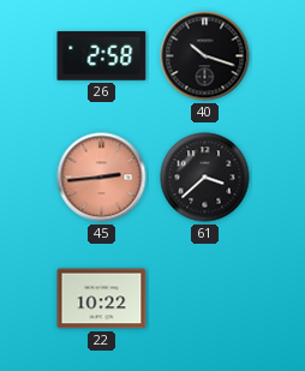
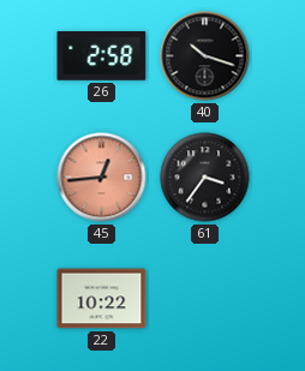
45: 2:44 -> 12:44
61: 3:38 -> 3:36
